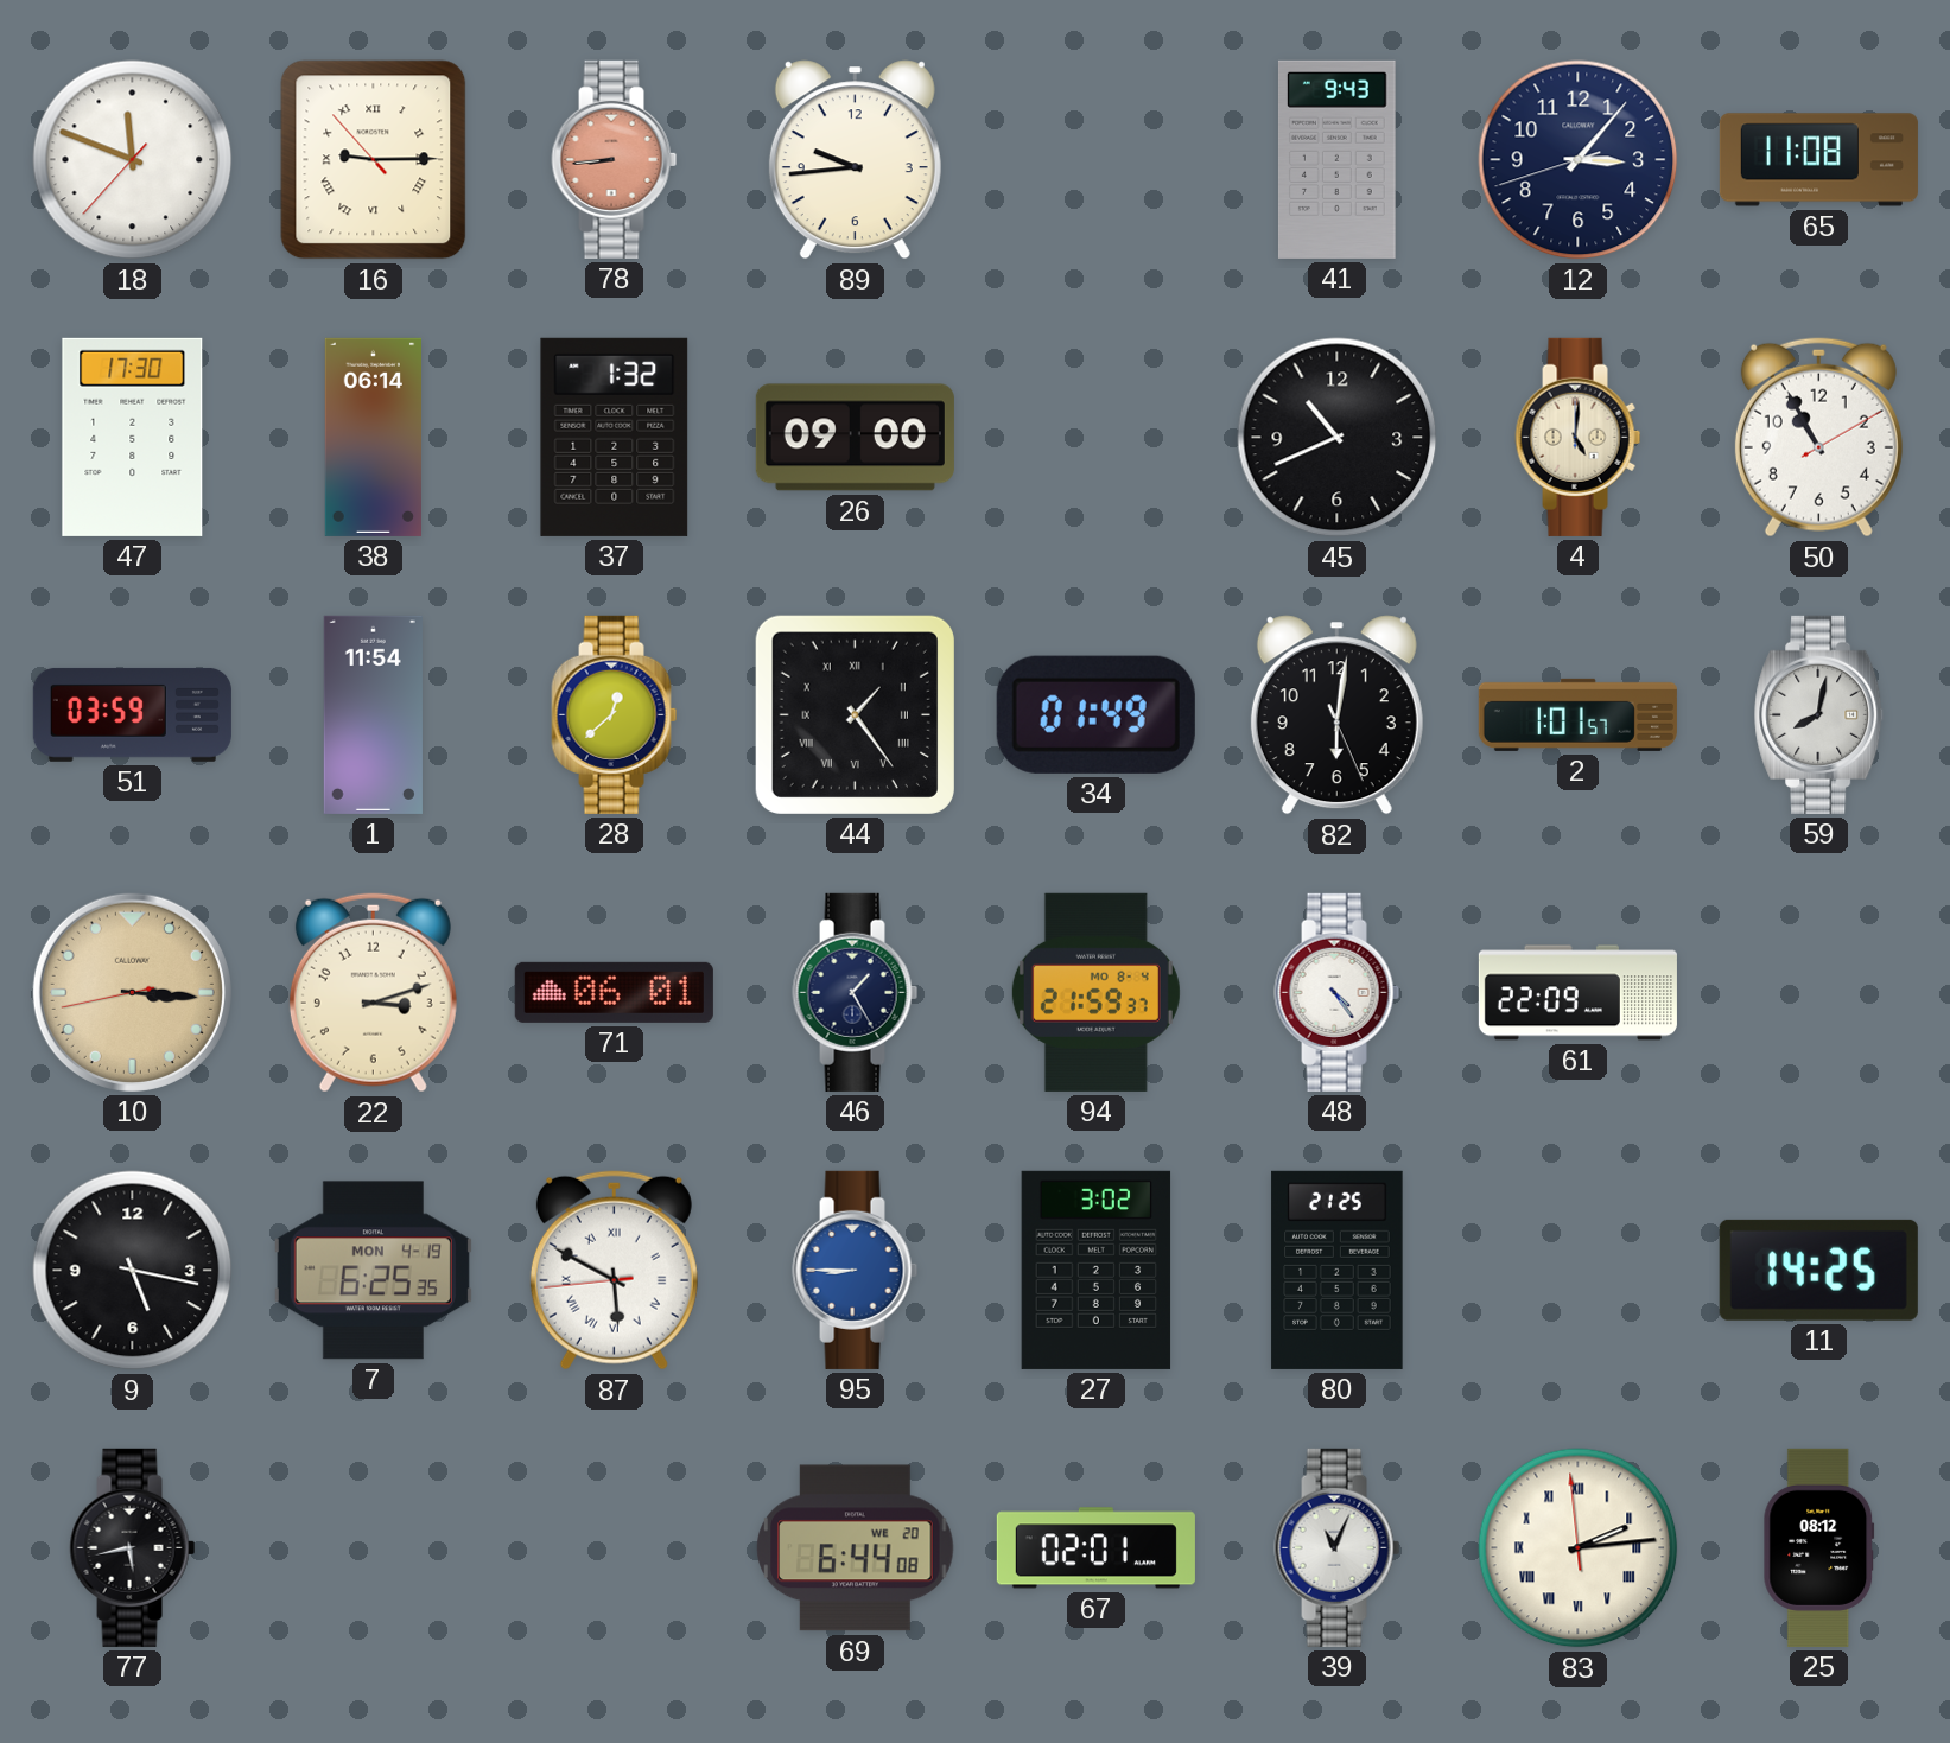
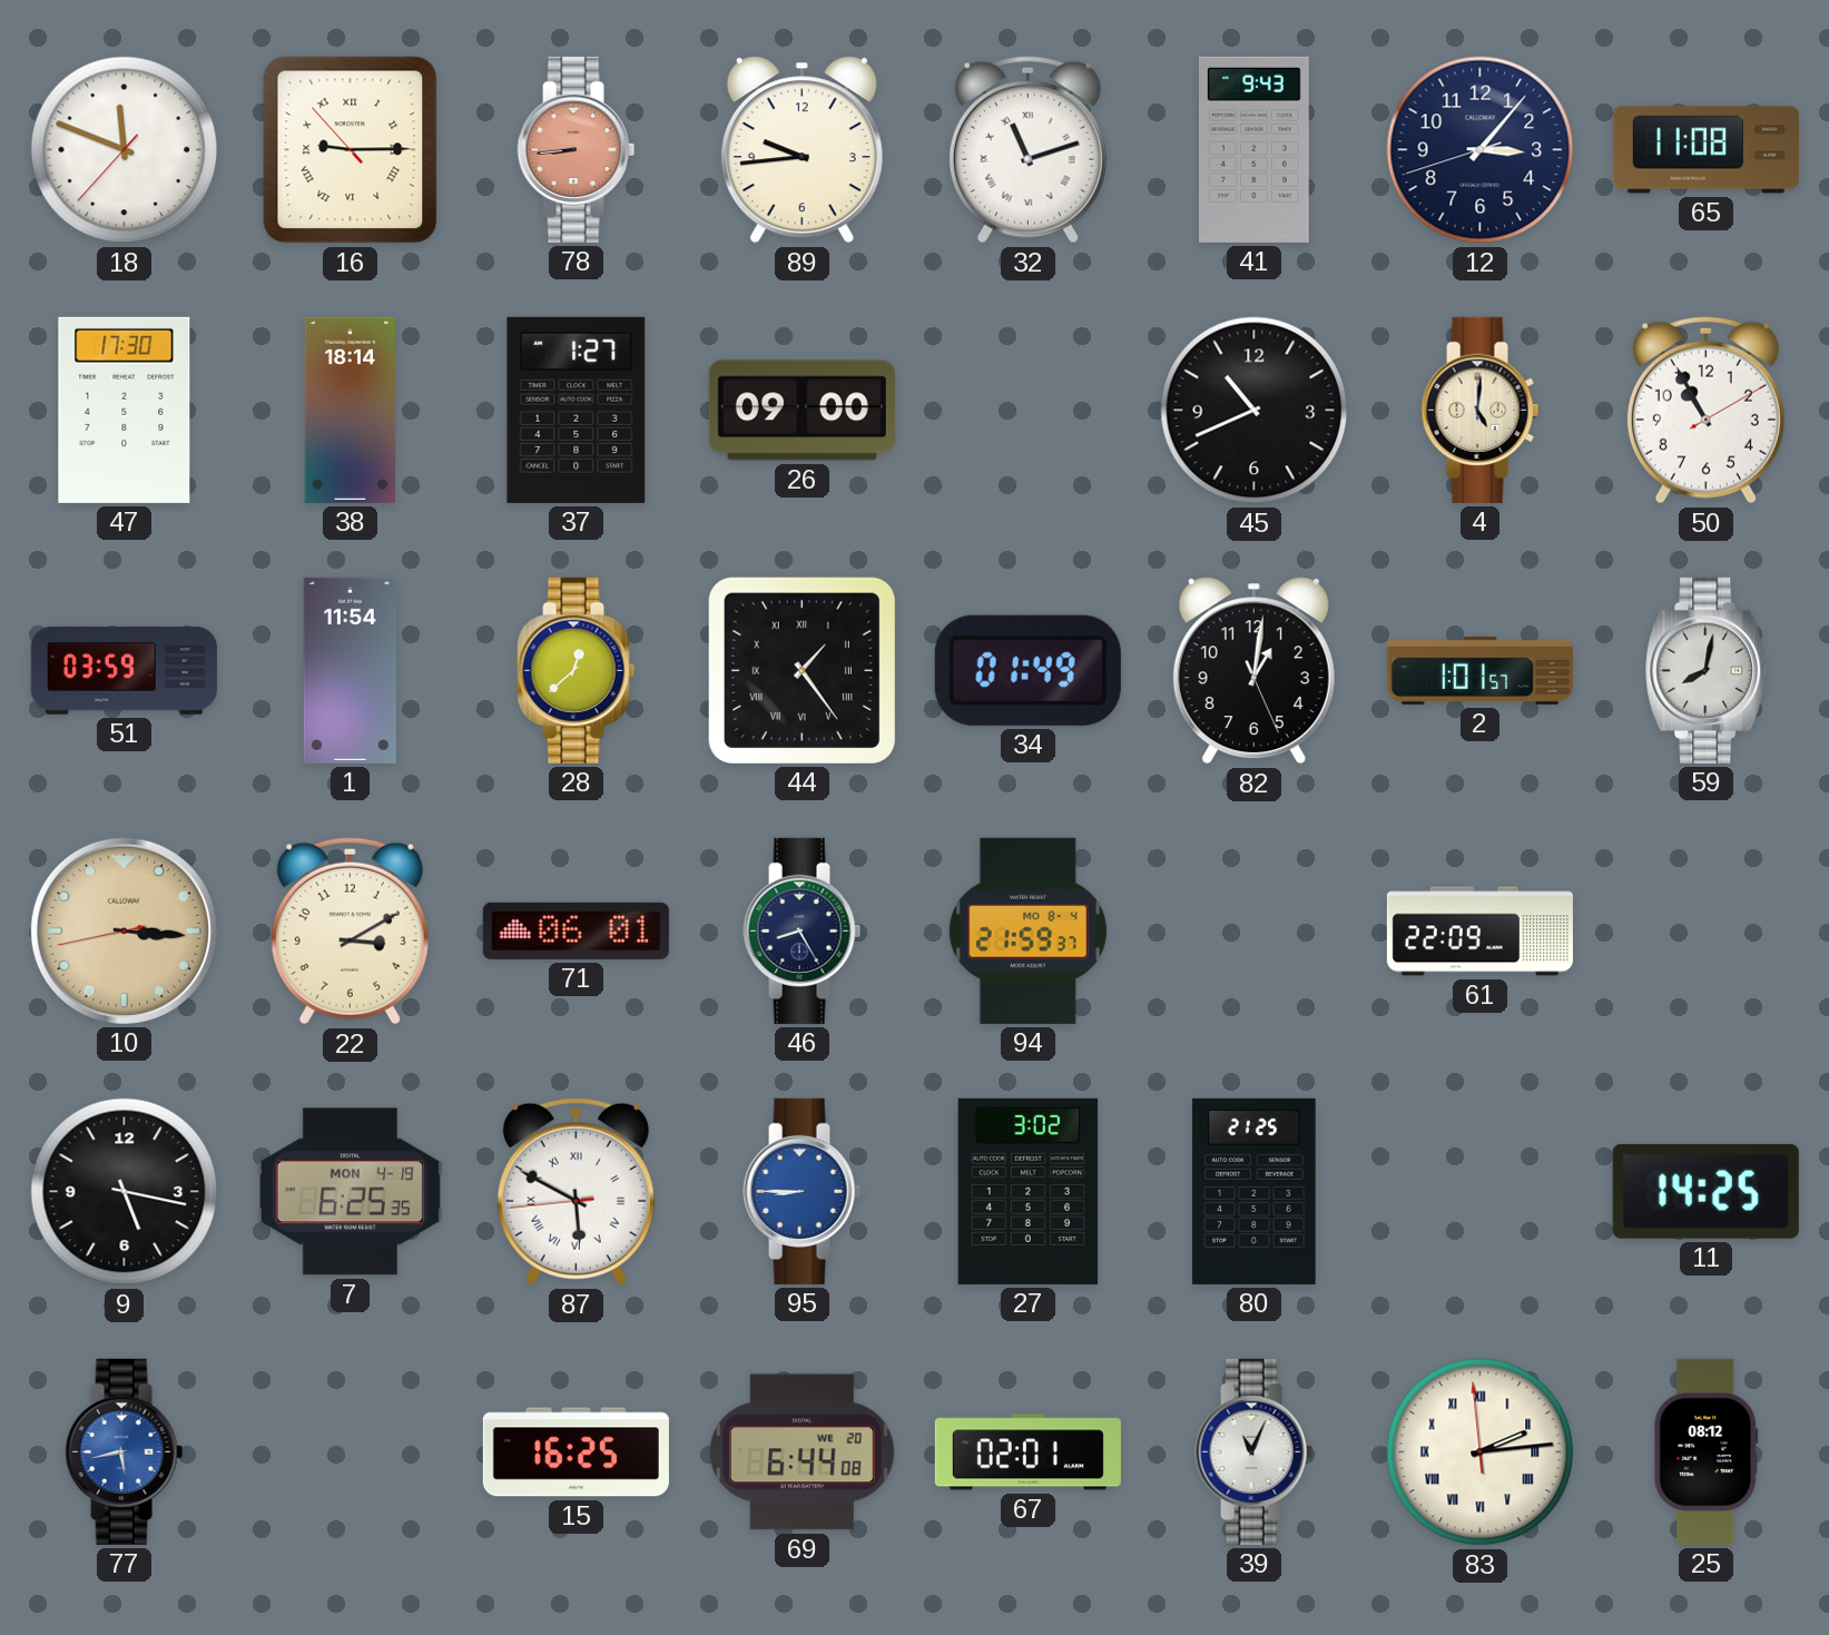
32: none -> 11:12
38: 06:14 -> 18:14
37: 1:32 -> 1:27
82: 6:01 -> 1:01
22: 3:12 -> 3:10
46: 1:25 -> 8:25
48: 4:24 -> none
77 dial: black -> blue
15: none -> 16:25
